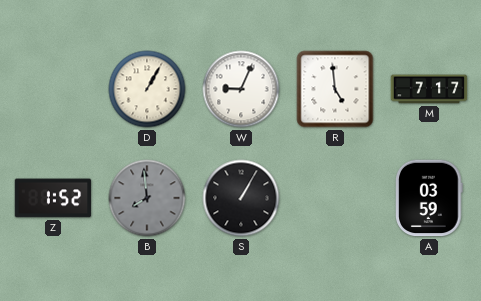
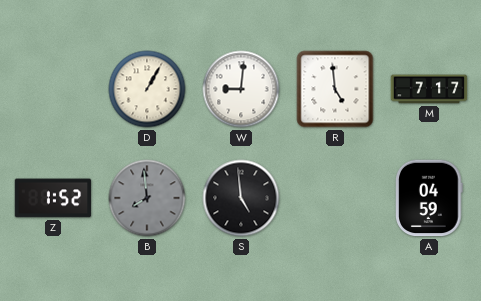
W: 9:04 -> 9:01
S: 1:05 -> 4:59
A: 03:59 -> 04:59
